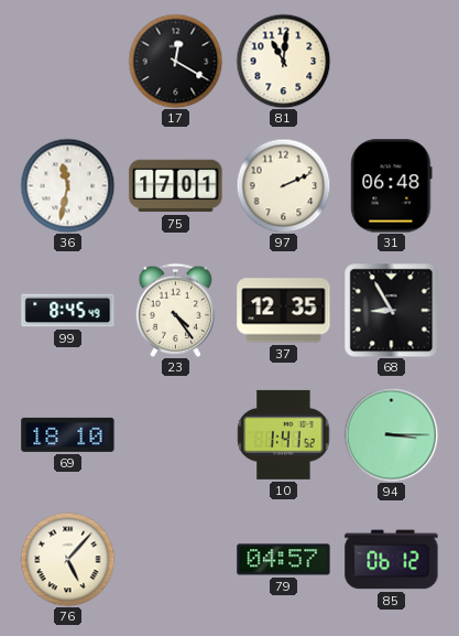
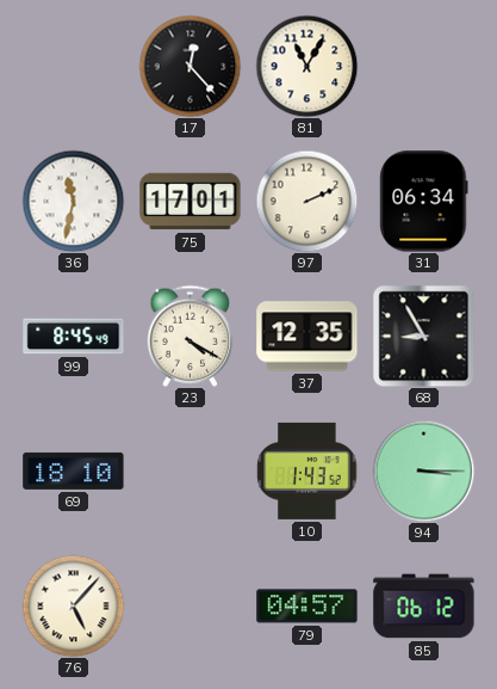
17: 12:20 -> 12:23
81: 11:01 -> 11:05
31: 06:48 -> 06:34
23: 4:24 -> 4:20
10: 1:41 -> 1:43
